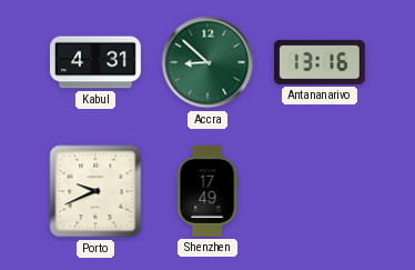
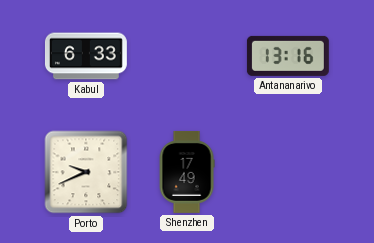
Kabul: 4:31 -> 6:33
Accra: 8:52 -> none
